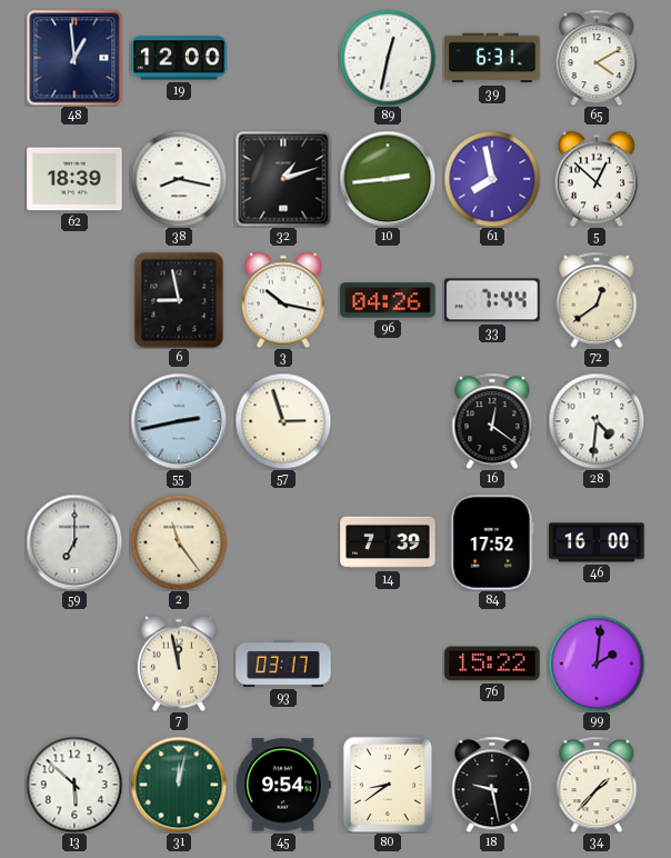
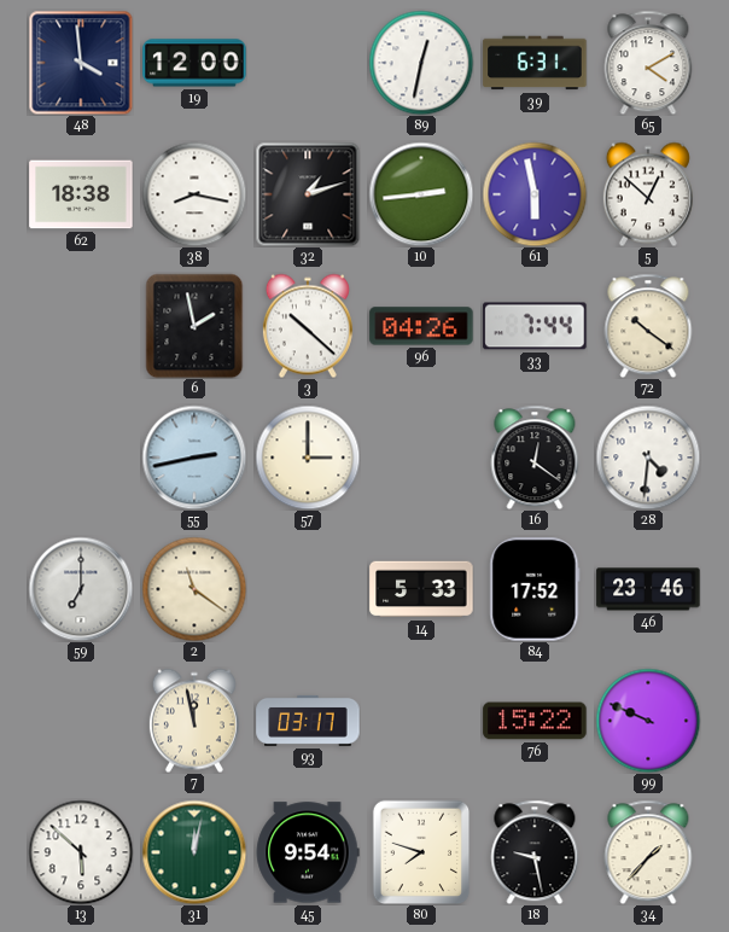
48: 12:59 -> 3:59
62: 18:39 -> 18:38
61: 7:58 -> 5:58
6: 8:58 -> 1:58
3: 10:17 -> 10:22
72: 12:39 -> 10:21
57: 2:57 -> 3:00
2: 11:24 -> 11:21
14: 7:39 -> 5:33
46: 16:00 -> 23:46
99: 2:01 -> 9:49
80: 8:39 -> 7:48
